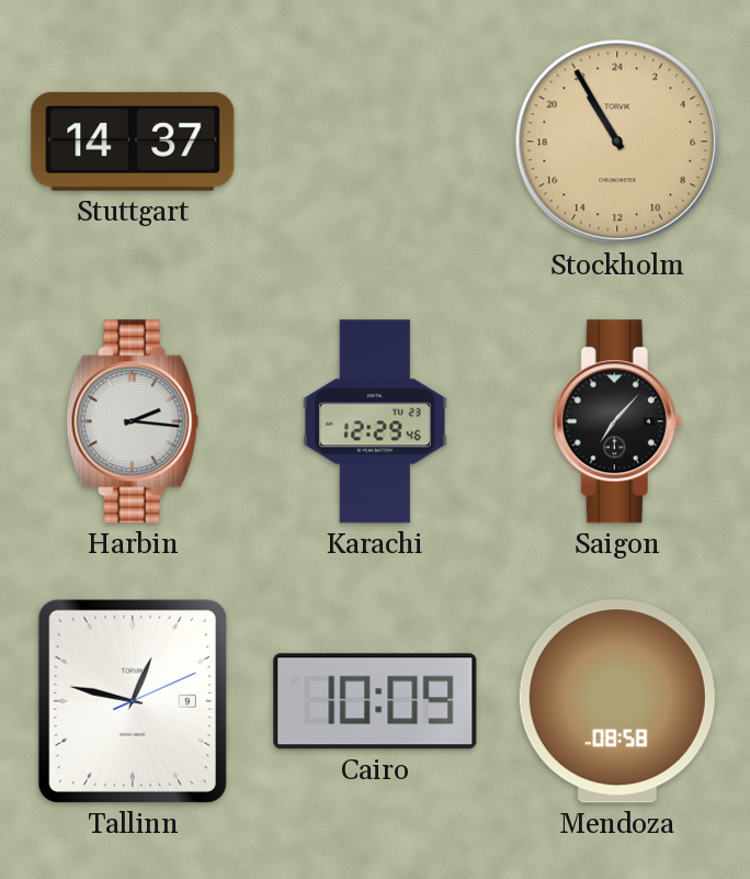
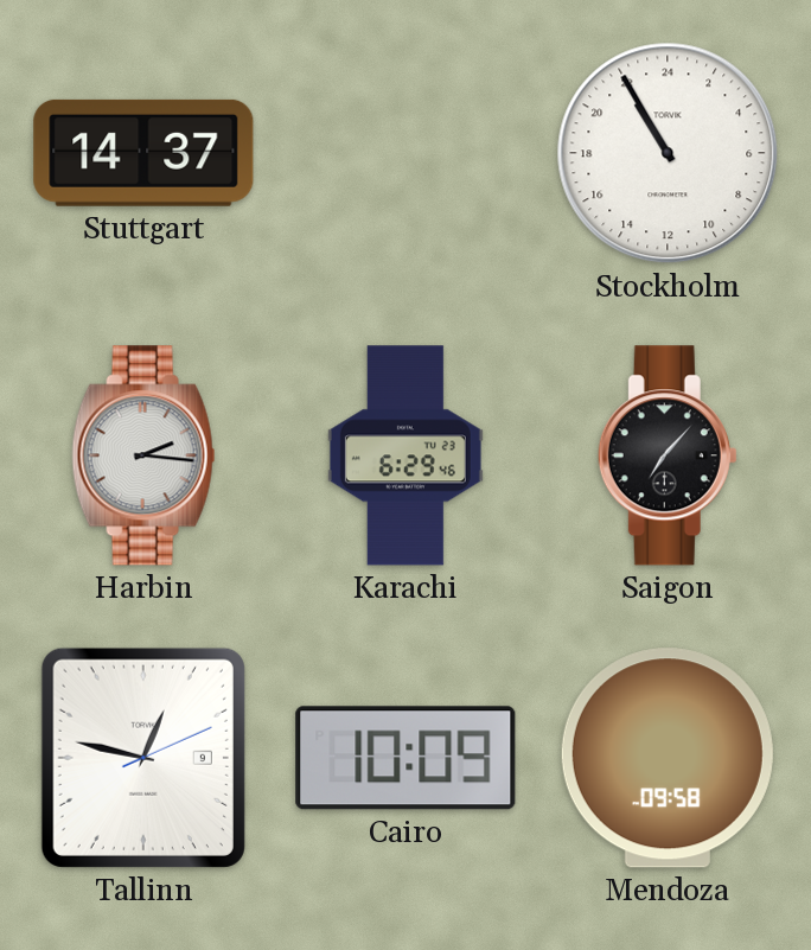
Stockholm dial: champagne -> white
Karachi: 12:29 -> 6:29
Mendoza: 08:58 -> 09:58
